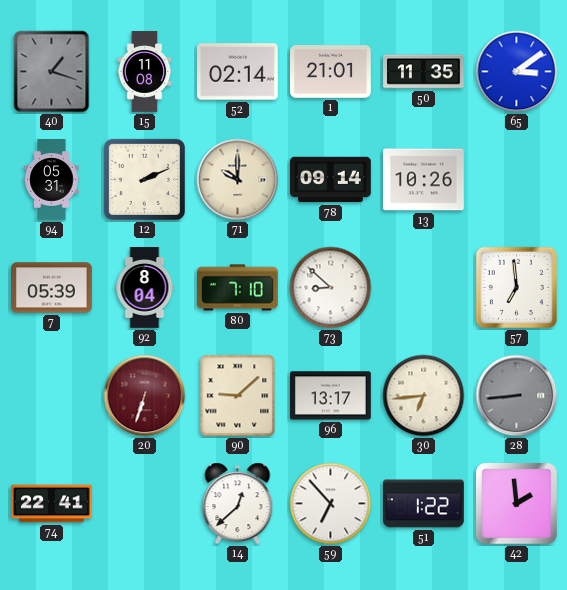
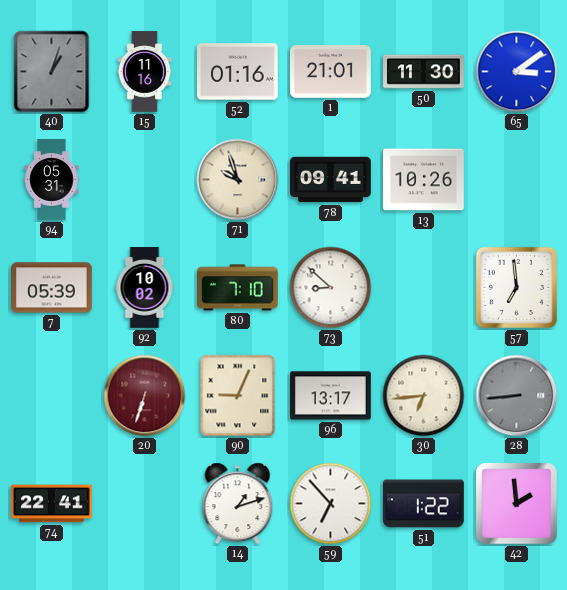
40: 1:18 -> 1:03
15: 11:08 -> 11:16
52: 02:14 -> 01:16
50: 11:35 -> 11:30
12: 2:11 -> none
71: 10:00 -> 9:57
78: 09:14 -> 09:41
92: 8:04 -> 10:02
90: 9:08 -> 9:04
14: 12:38 -> 1:12
